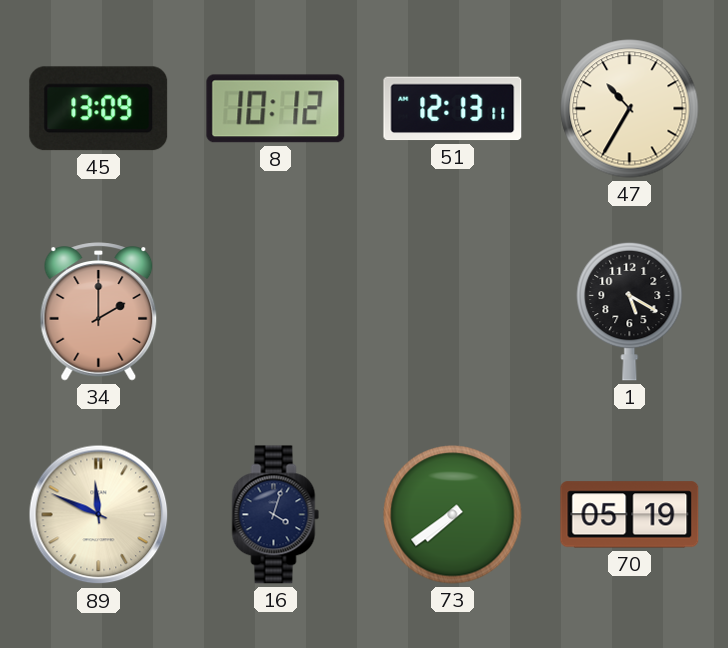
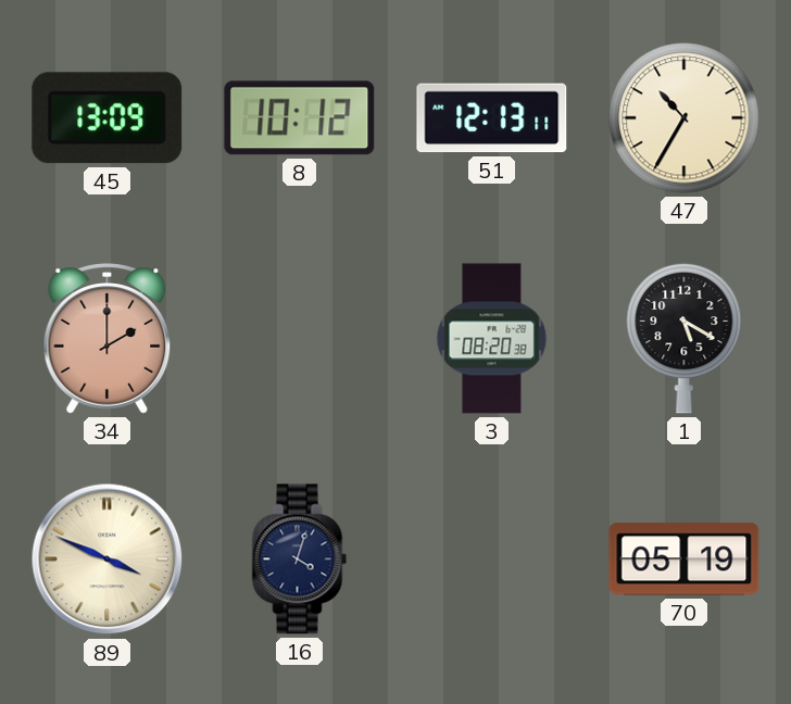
3: none -> 08:20
89: 11:49 -> 3:49
73: 7:39 -> none
